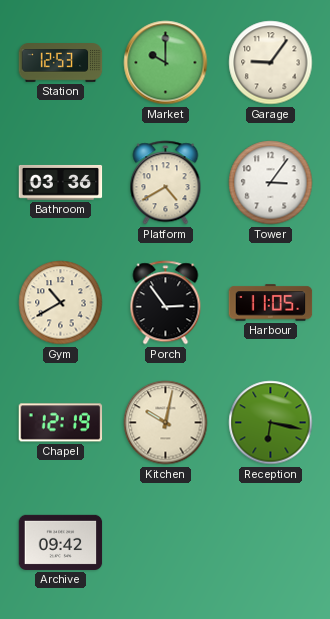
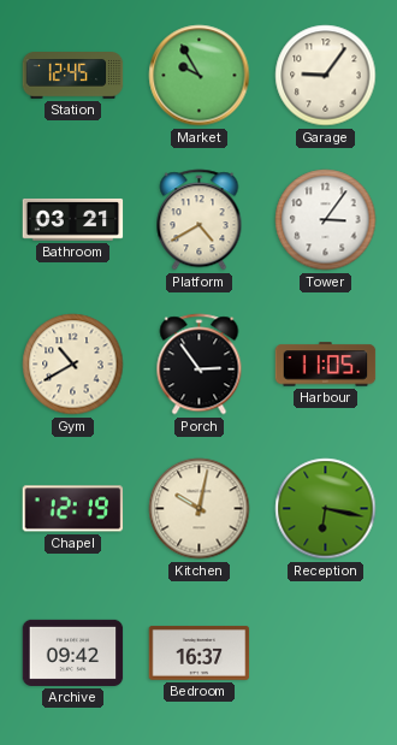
Station: 12:53 -> 12:45
Market: 10:00 -> 9:55
Bathroom: 03:36 -> 03:21
Bedroom: none -> 16:37
